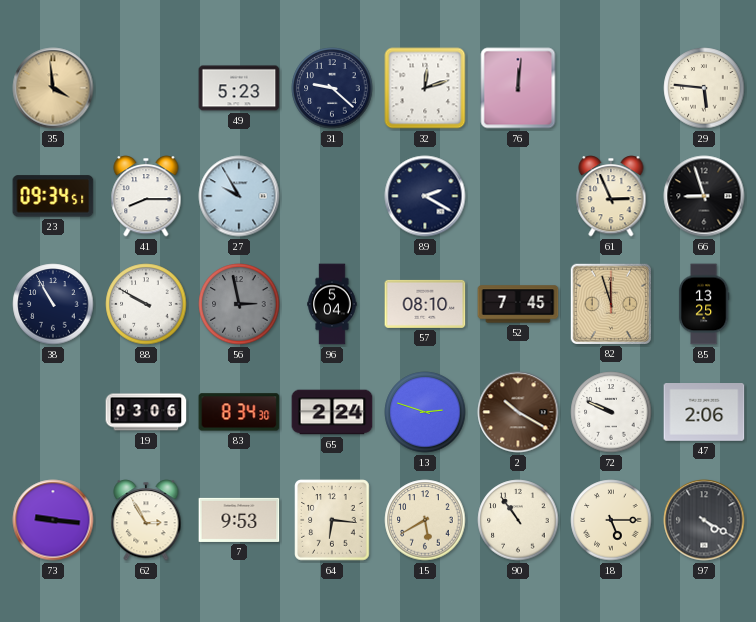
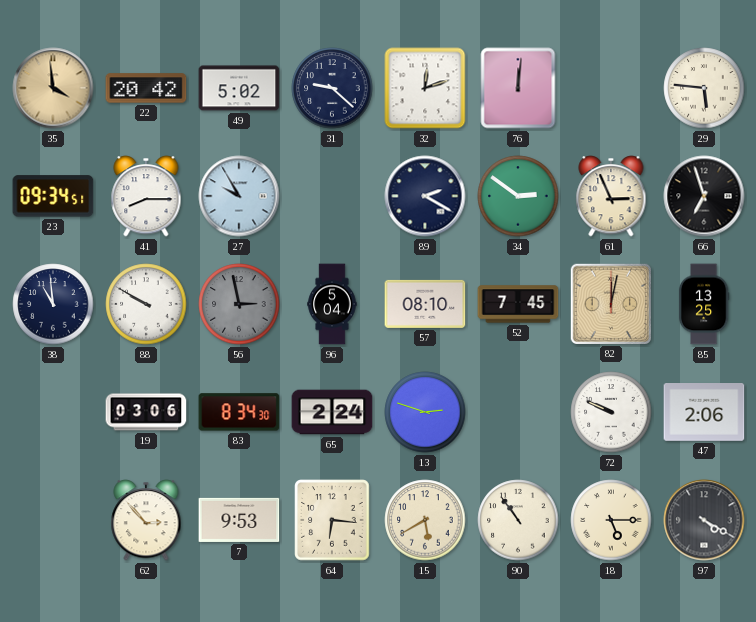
22: none -> 20:42
49: 5:23 -> 5:02
34: none -> 2:51
66: 8:57 -> 6:57
38: 10:55 -> 10:59
82: 11:57 -> 12:02
2: 10:20 -> none
73: 9:16 -> none
62: 2:55 -> 2:53
